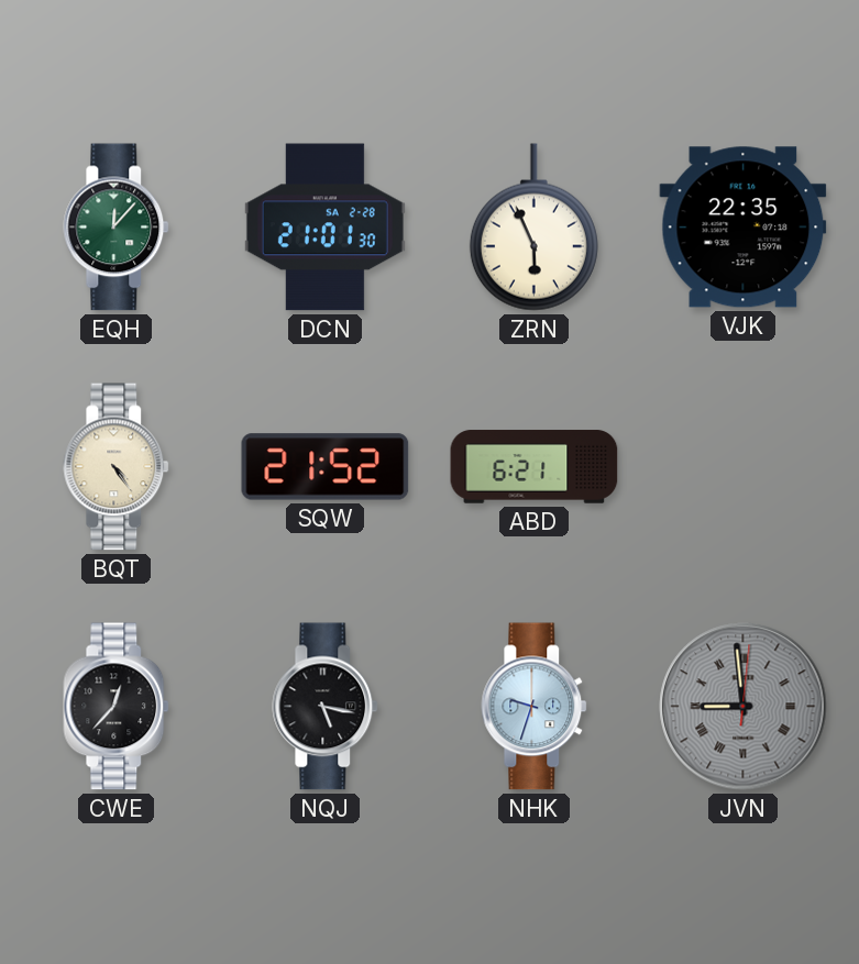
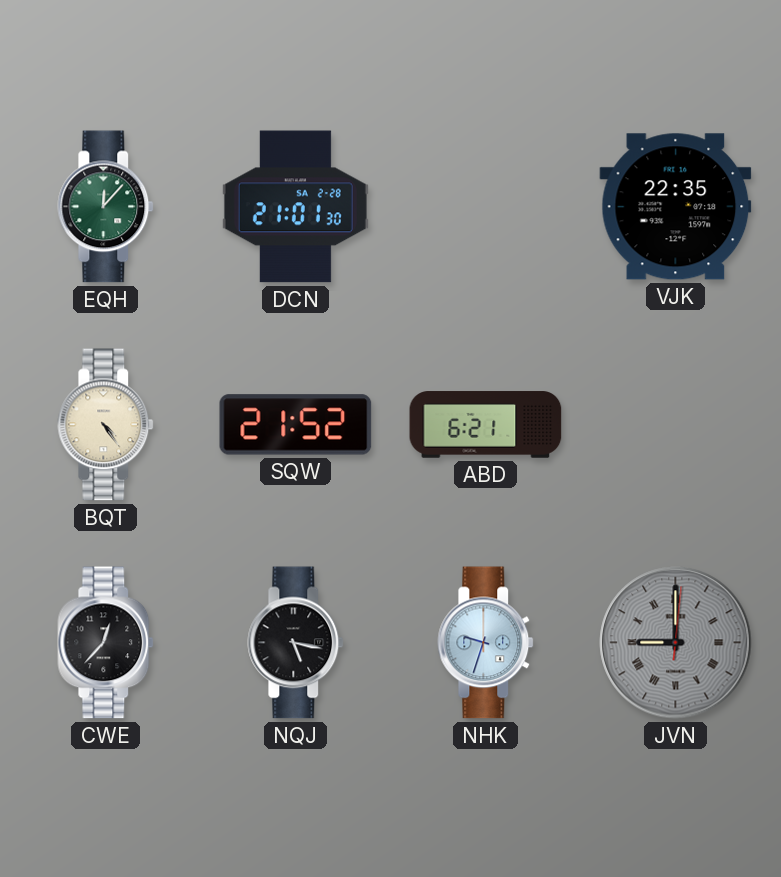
ZRN: 5:56 -> none
JVN: 8:59 -> 9:00
